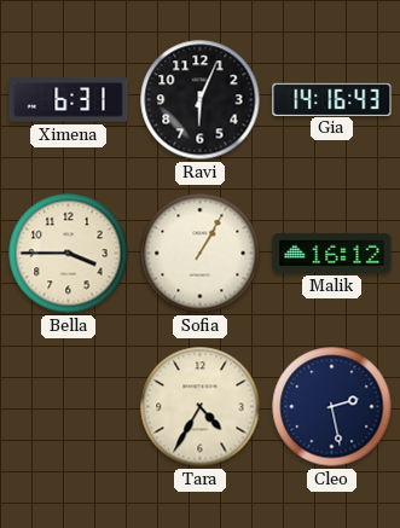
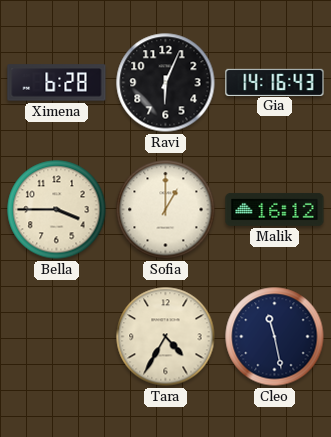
Ximena: 6:31 -> 6:28
Sofia: 1:05 -> 1:00
Cleo: 2:28 -> 11:28
